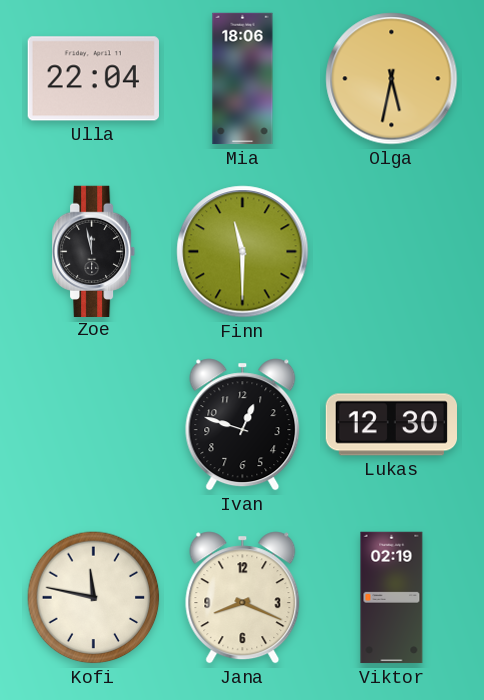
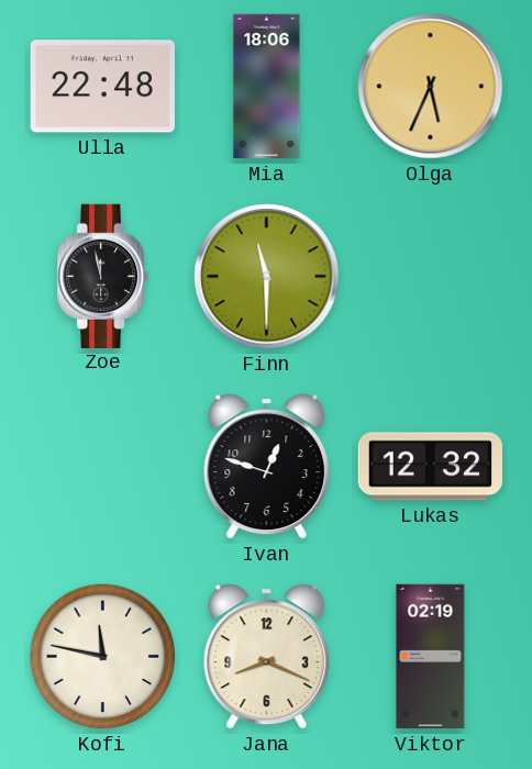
Ulla: 22:04 -> 22:48
Olga: 5:32 -> 5:34
Lukas: 12:30 -> 12:32
